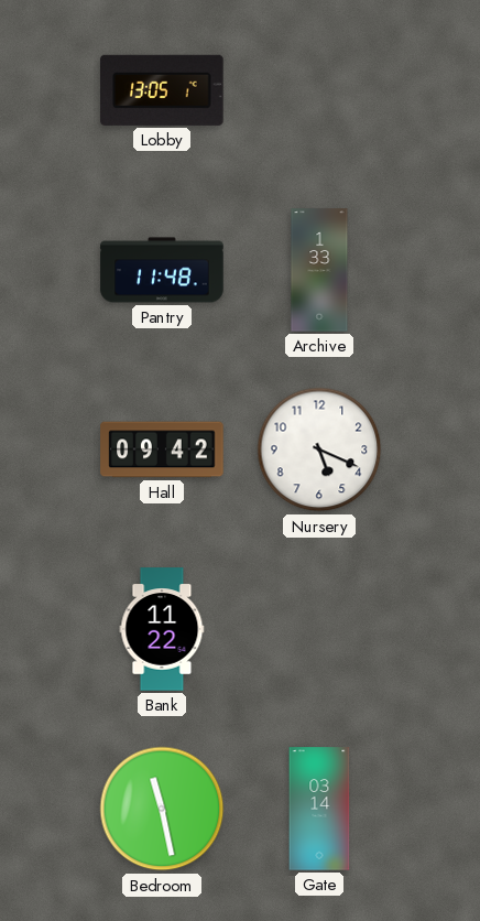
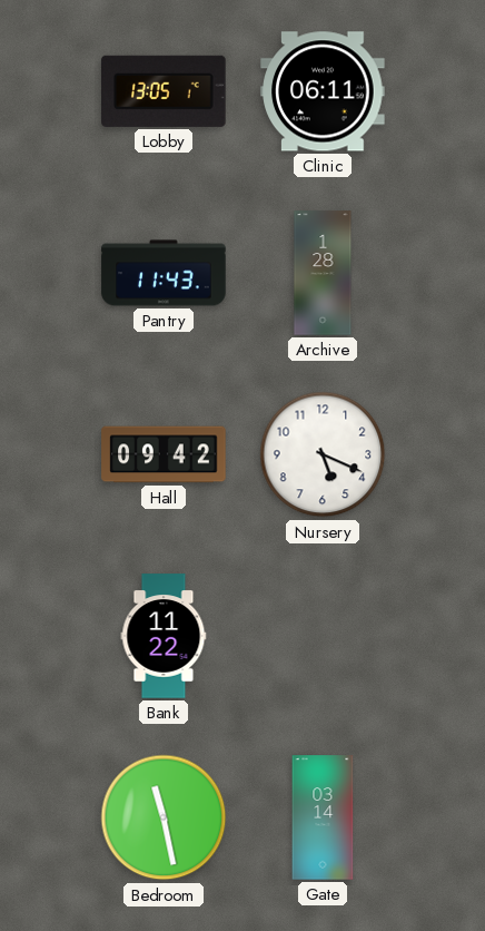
Clinic: none -> 06:11
Pantry: 11:48 -> 11:43
Archive: 1:33 -> 1:28
